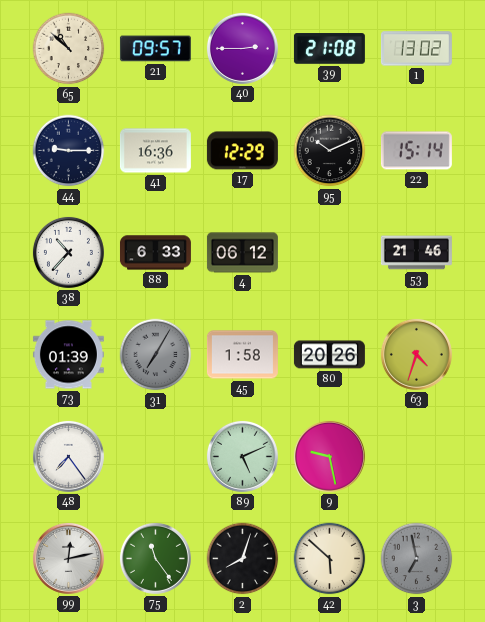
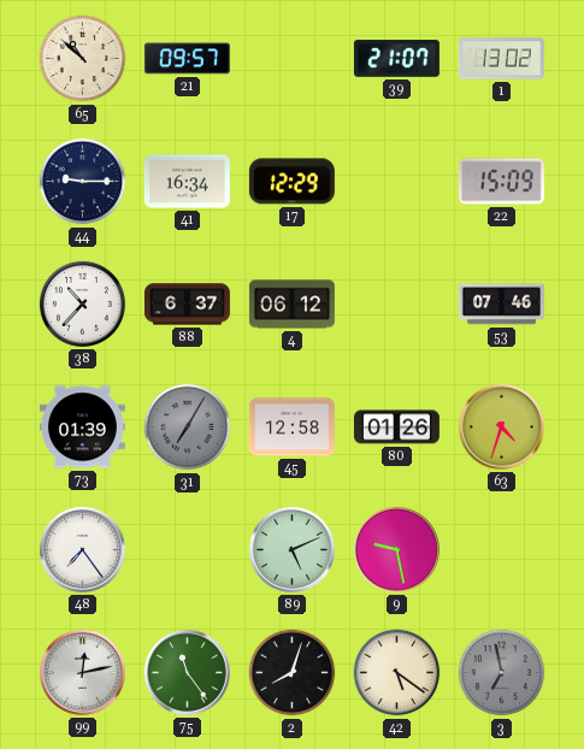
40: 2:45 -> none
39: 21:08 -> 21:07
41: 16:36 -> 16:34
95: 10:11 -> none
22: 15:14 -> 15:09
88: 6:33 -> 6:37
53: 21:46 -> 07:46
45: 1:58 -> 12:58
80: 20:26 -> 01:26
42: 5:52 -> 5:21
